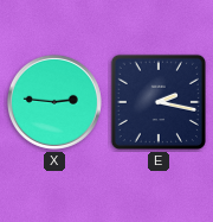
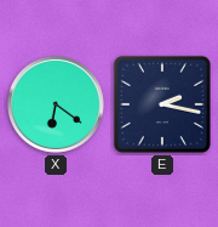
X: 2:46 -> 6:21
